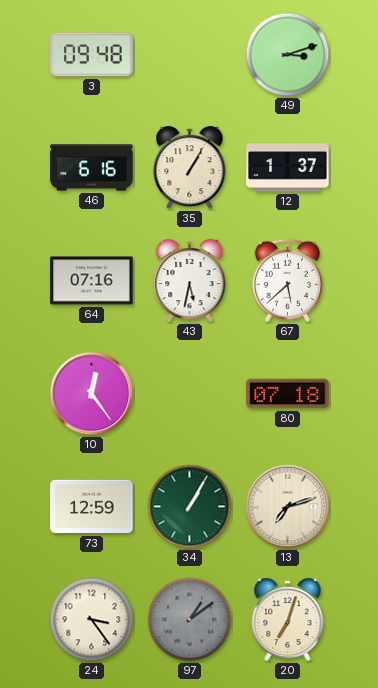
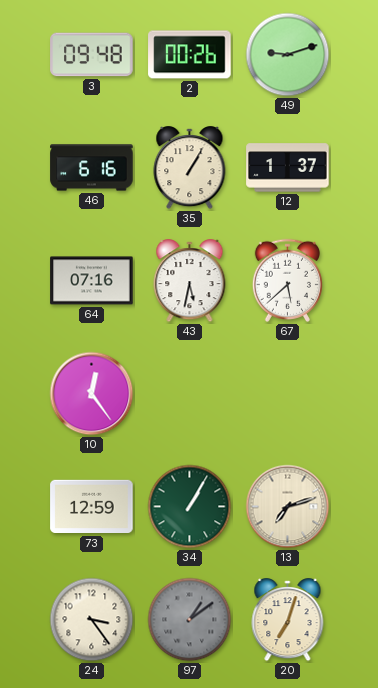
2: none -> 00:26
49: 3:12 -> 9:12
80: 07:18 -> none
